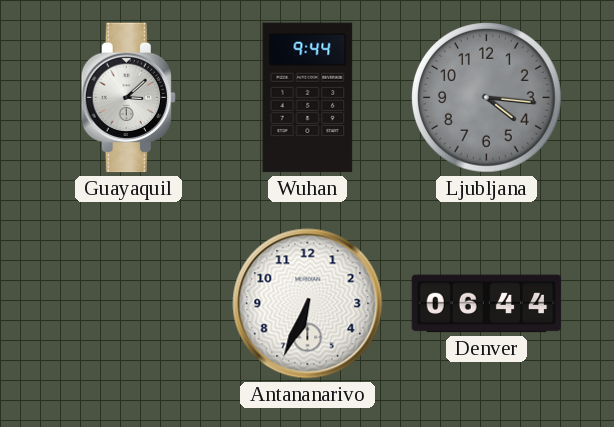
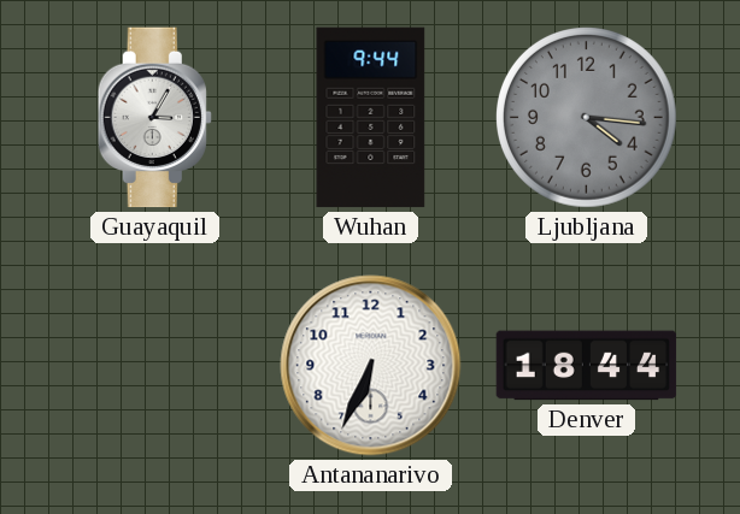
Guayaquil: 3:08 -> 3:05
Denver: 06:44 -> 18:44
